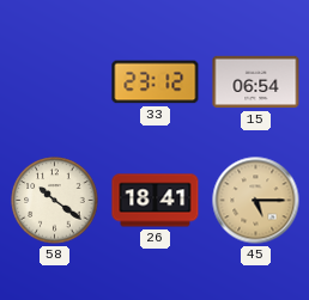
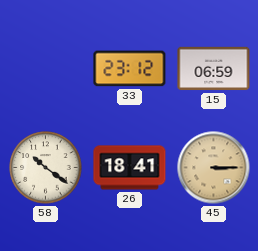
15: 06:54 -> 06:59
45: 5:15 -> 3:15
